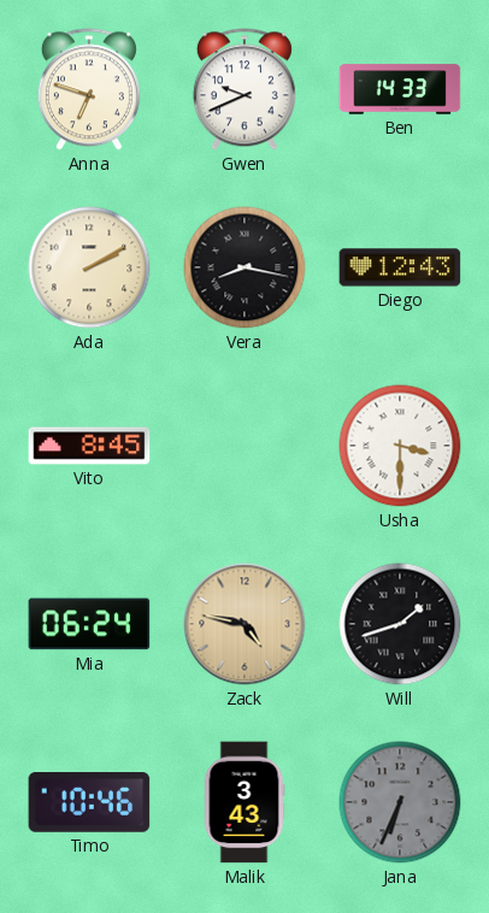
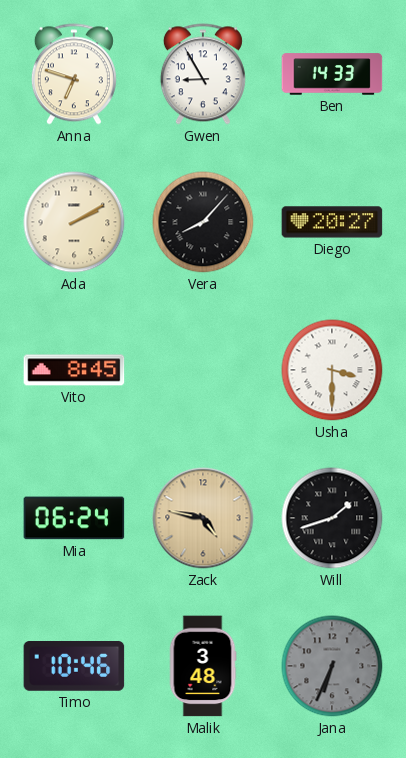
Gwen: 9:41 -> 8:55
Vera: 8:17 -> 8:07
Diego: 12:43 -> 20:27
Malik: 3:43 -> 3:48
